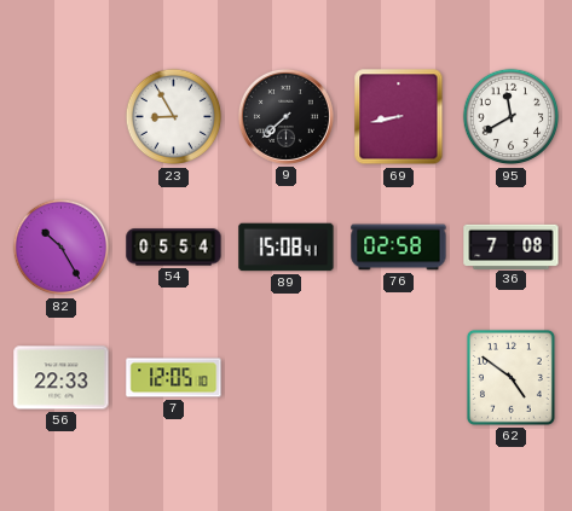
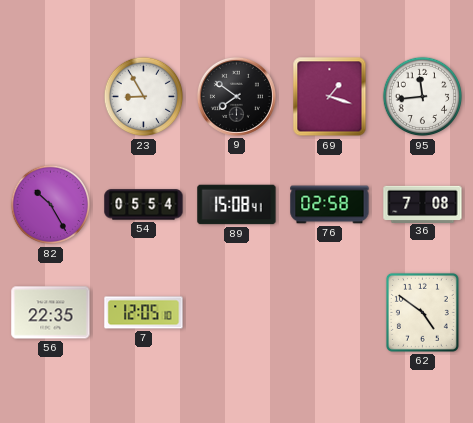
9: 7:38 -> 7:51
69: 8:43 -> 1:18
95: 11:40 -> 11:44
56: 22:33 -> 22:35
